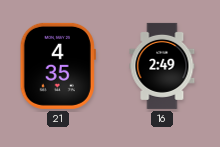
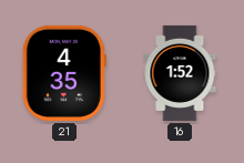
16: 2:49 -> 1:52
